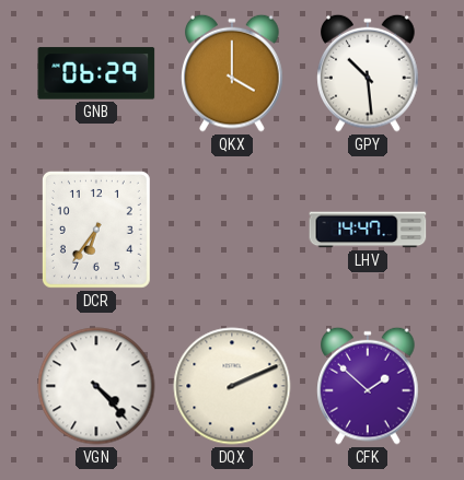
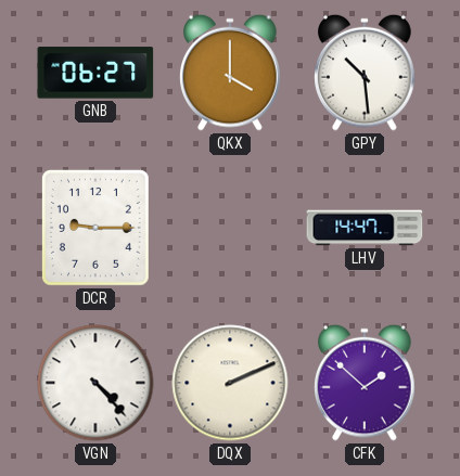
GNB: 06:29 -> 06:27
DCR: 6:36 -> 9:15
